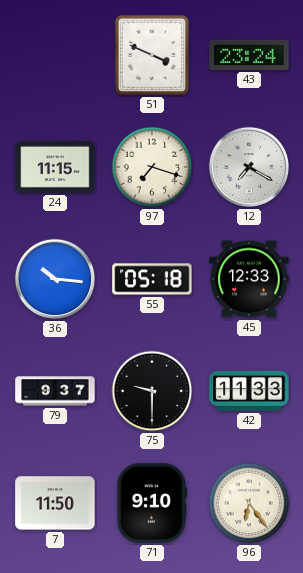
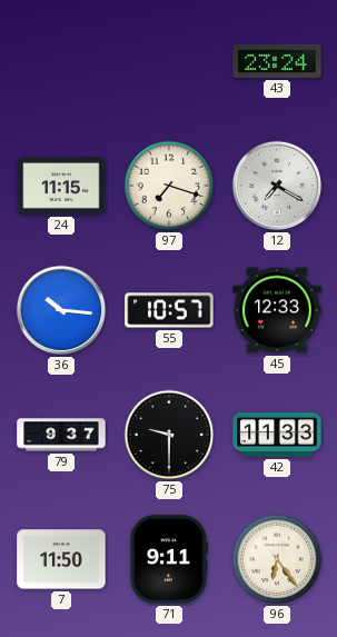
51: 3:49 -> none
55: 05:18 -> 10:57
71: 9:10 -> 9:11
